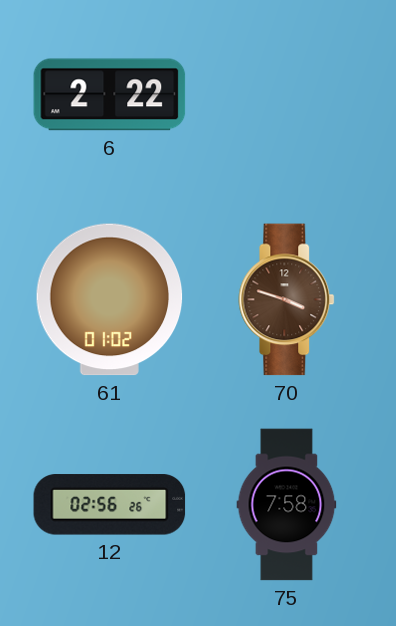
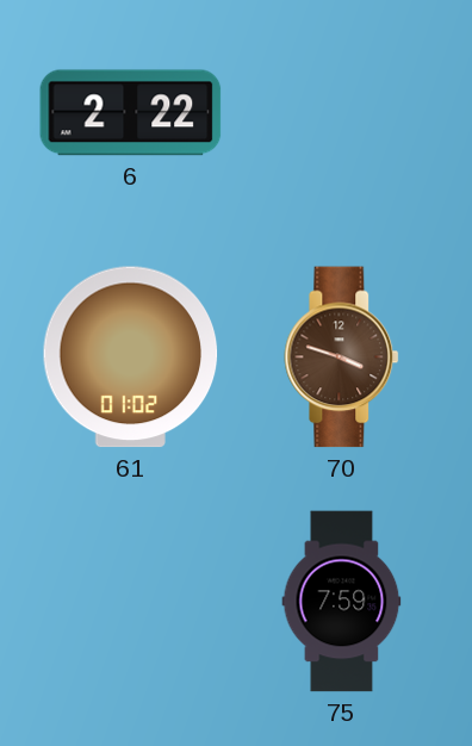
12: 02:56 -> none
75: 7:58 -> 7:59
